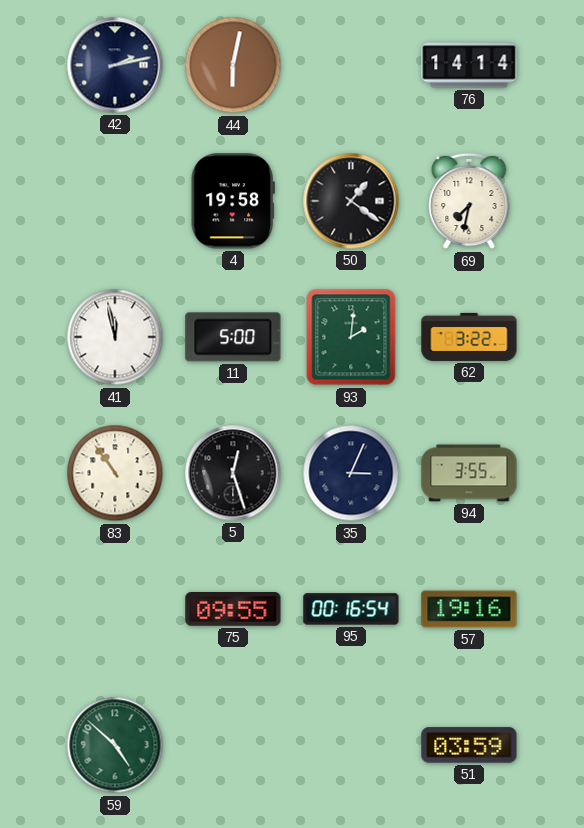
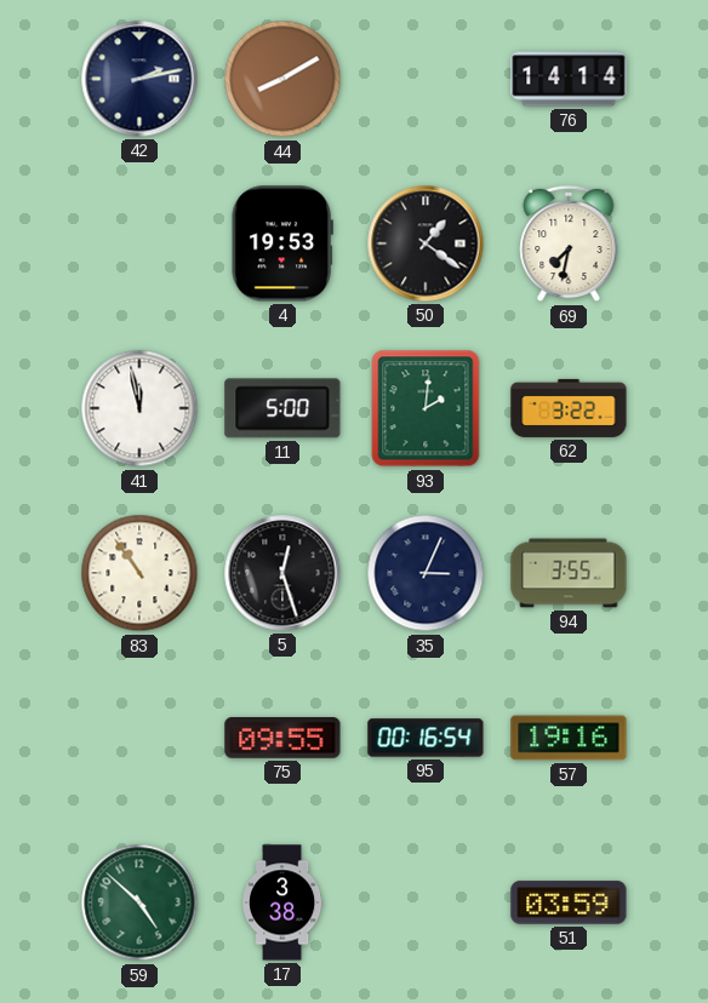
44: 6:02 -> 8:10
4: 19:58 -> 19:53
17: none -> 3:38
